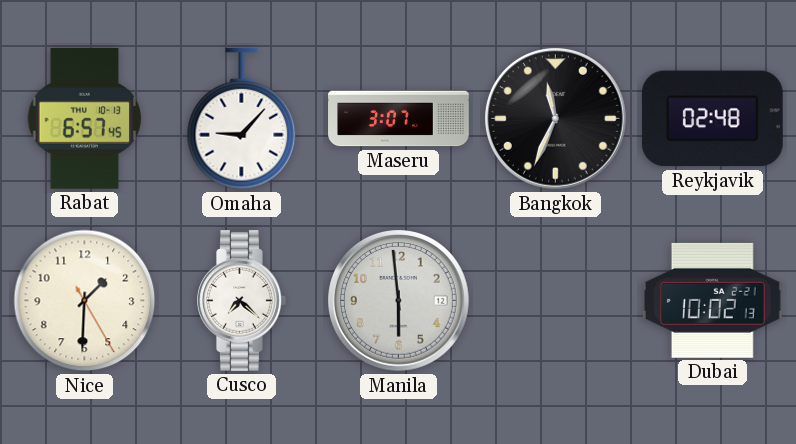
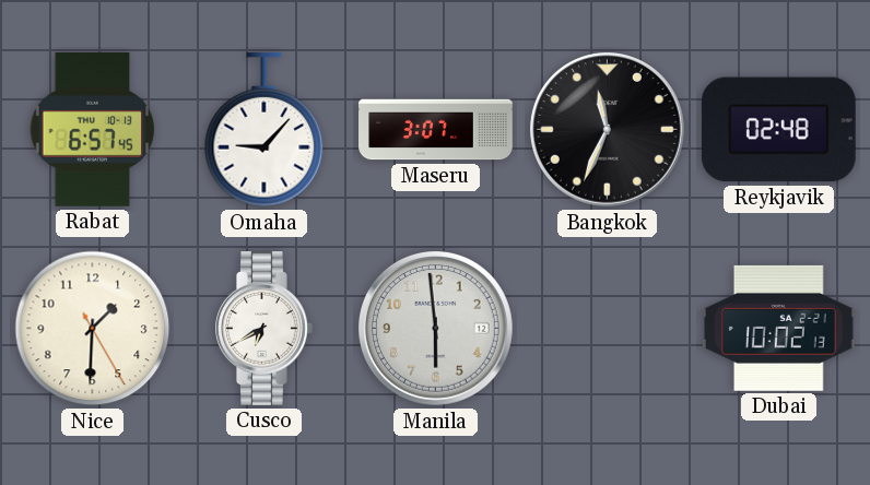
Cusco: 7:22 -> 6:40
